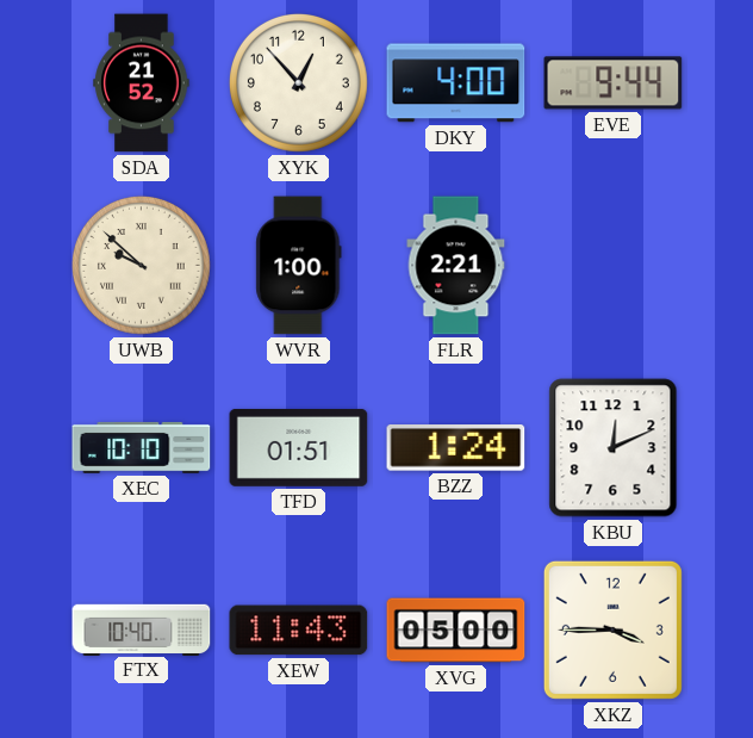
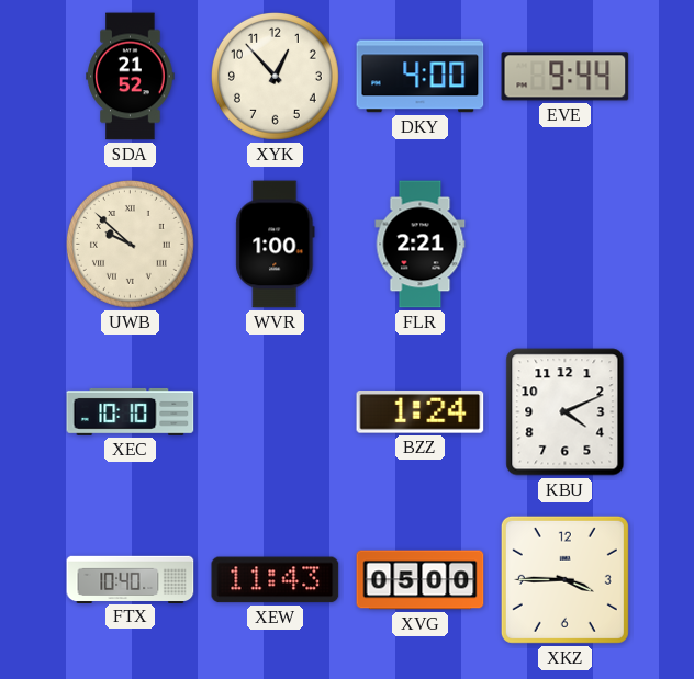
TFD: 01:51 -> none
KBU: 12:11 -> 4:11
